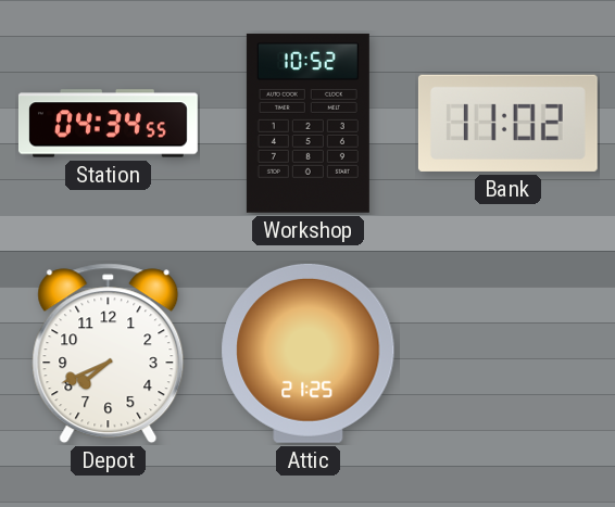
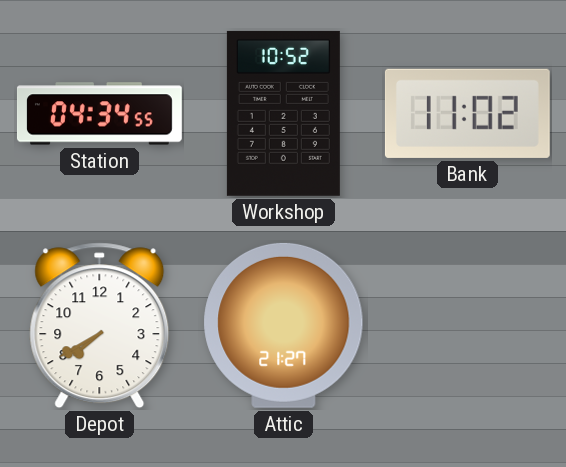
Depot: 7:41 -> 7:40
Attic: 21:25 -> 21:27
